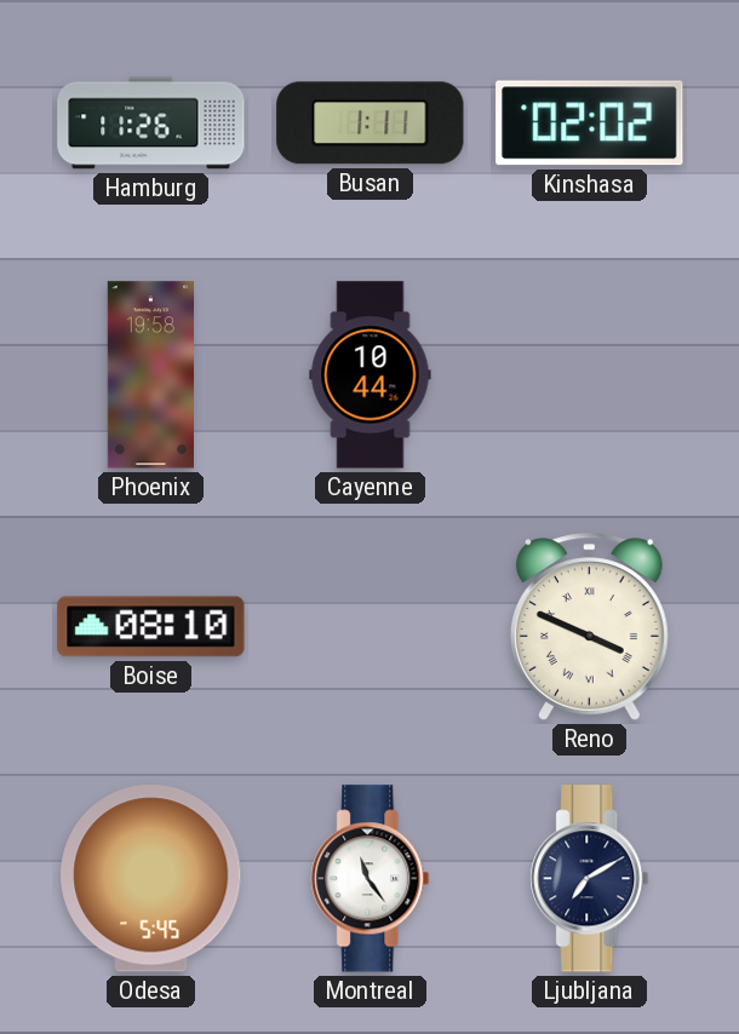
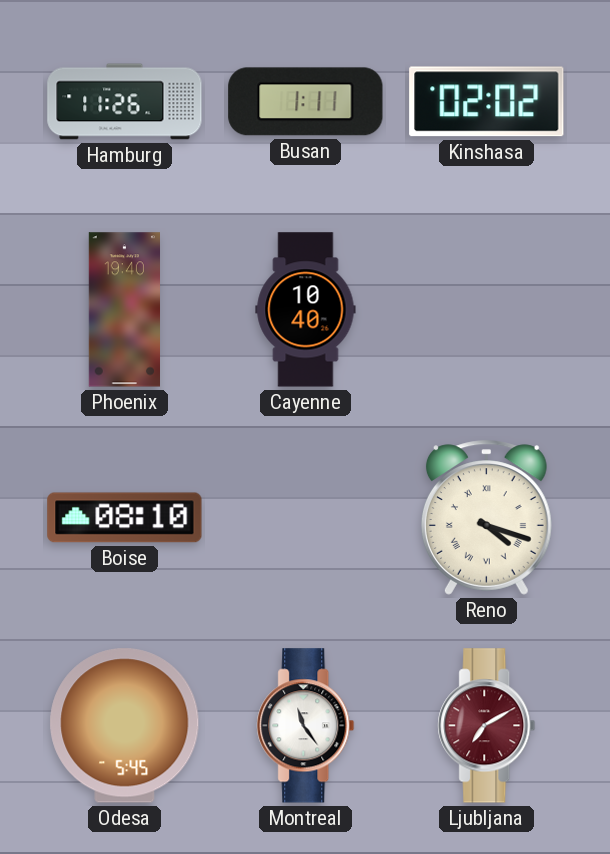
Phoenix: 19:58 -> 19:40
Cayenne: 10:44 -> 10:40
Reno: 3:49 -> 4:18
Ljubljana dial: navy -> burgundy
